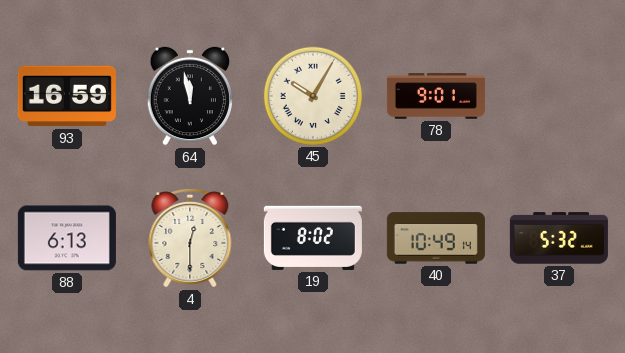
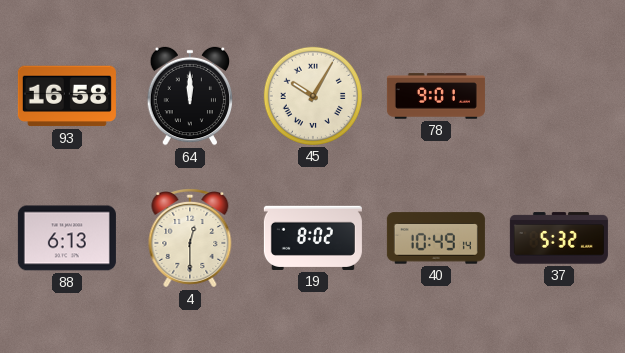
93: 16:59 -> 16:58
64: 11:58 -> 12:00
